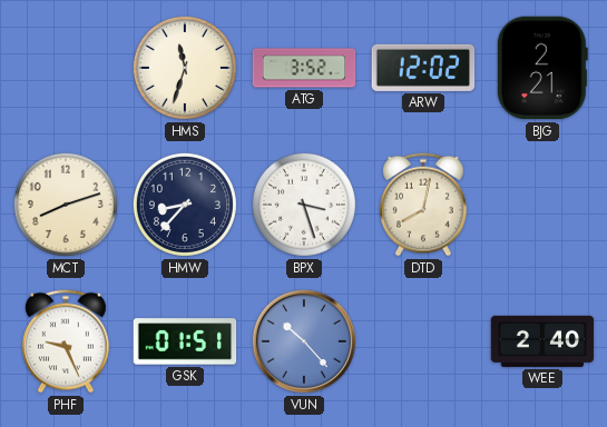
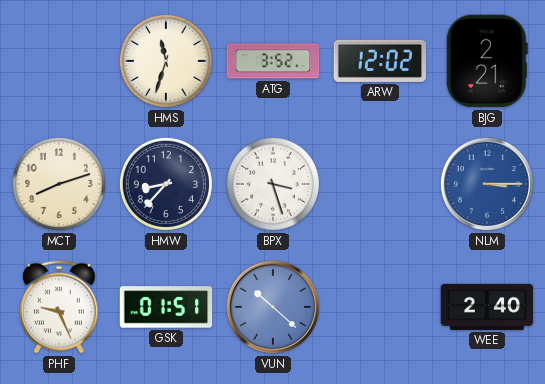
DTD: 8:02 -> none
NLM: none -> 3:15
VUN: 10:23 -> 10:22
